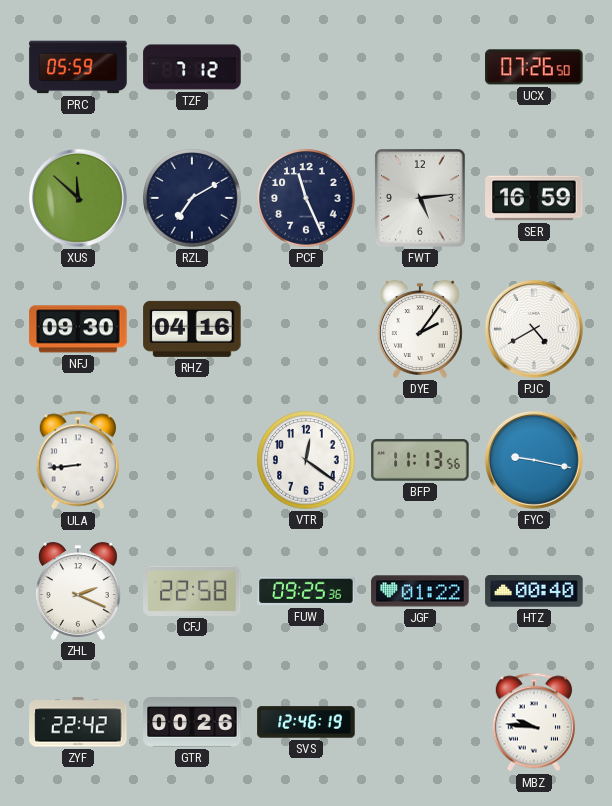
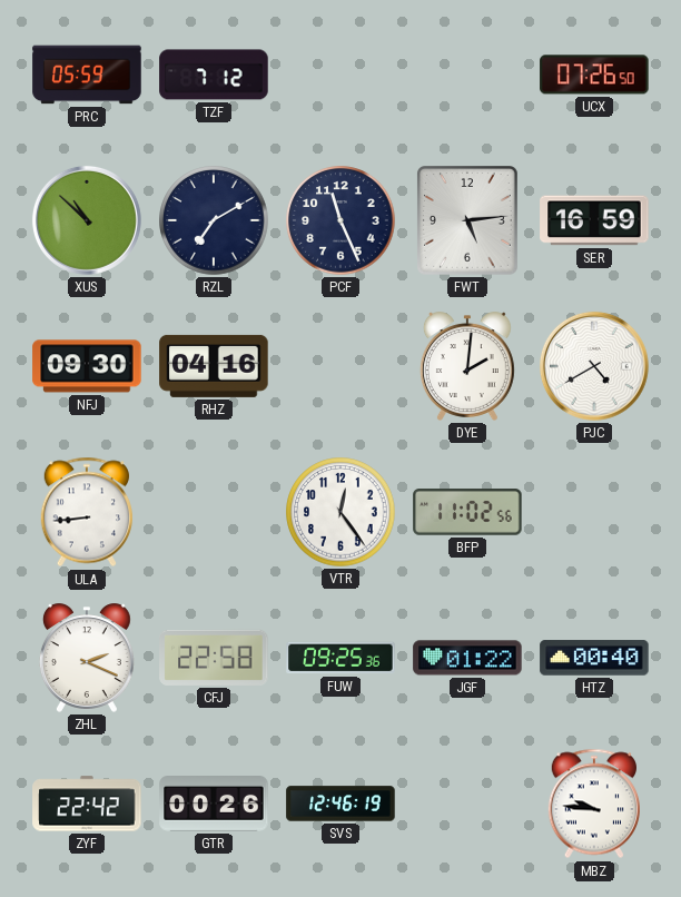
XUS: 11:52 -> 10:52
DYE: 2:06 -> 2:01
VTR: 12:21 -> 12:24
BFP: 11:13 -> 11:02
FYC: 9:17 -> none
